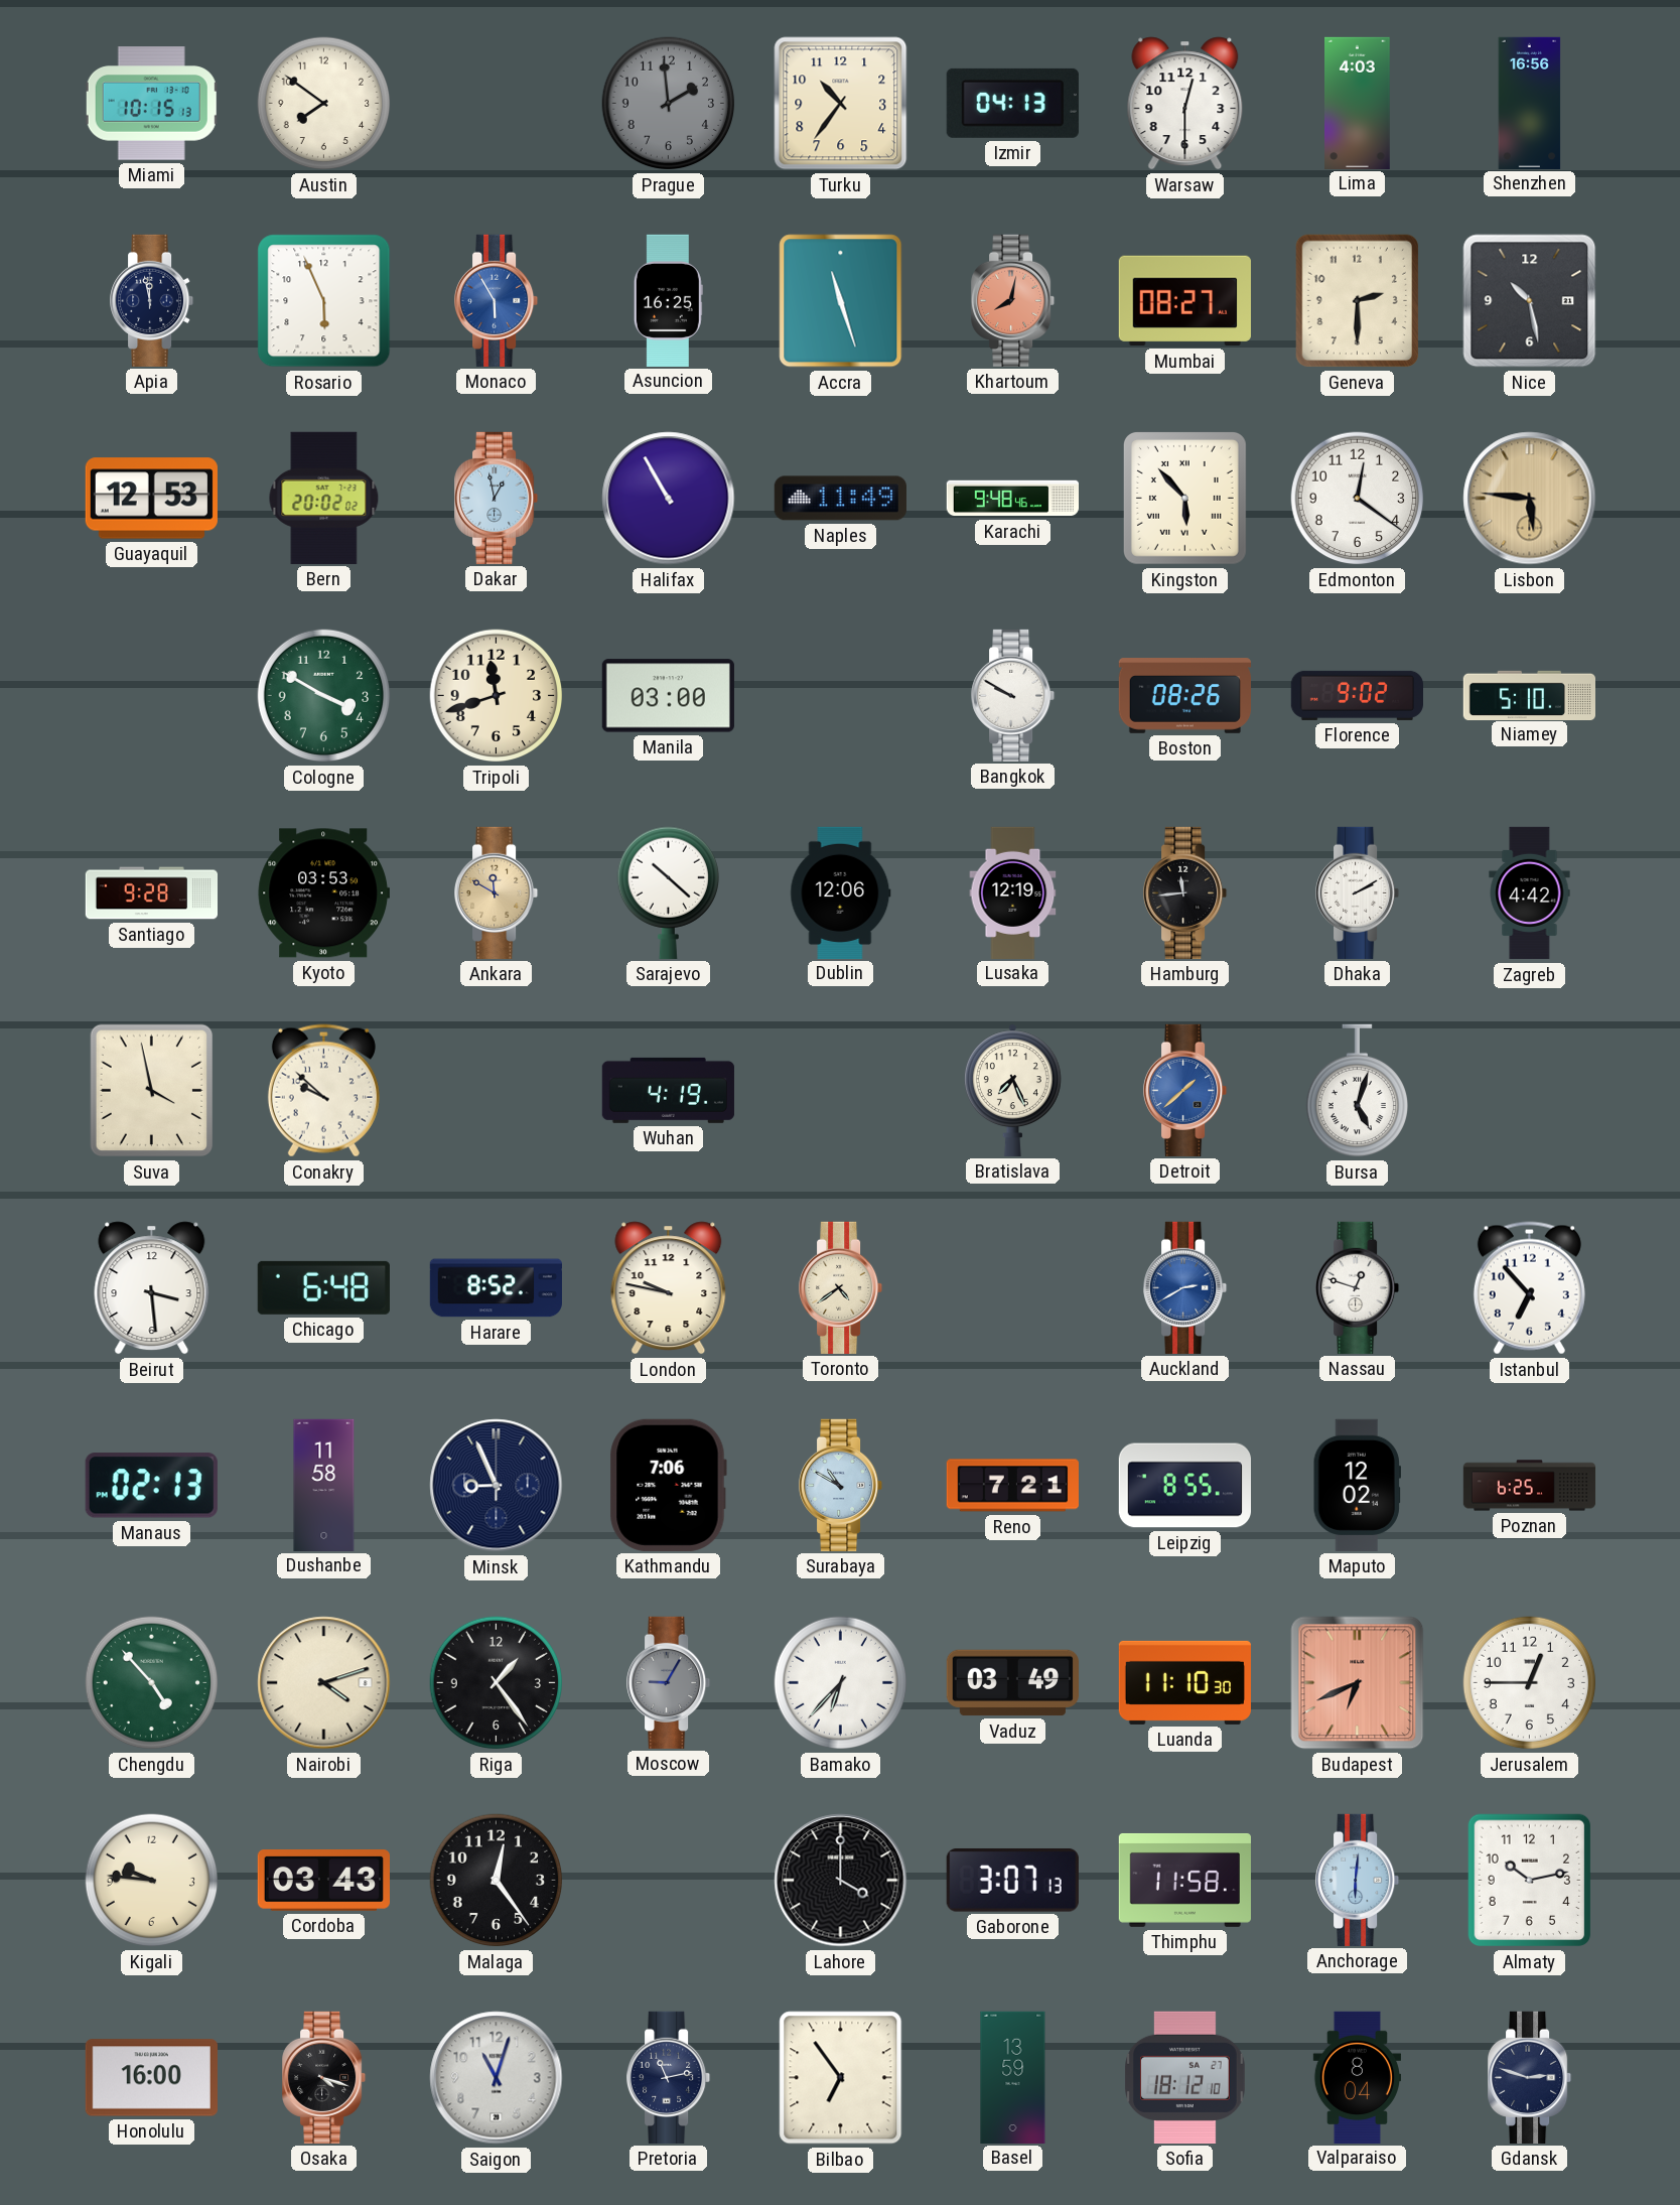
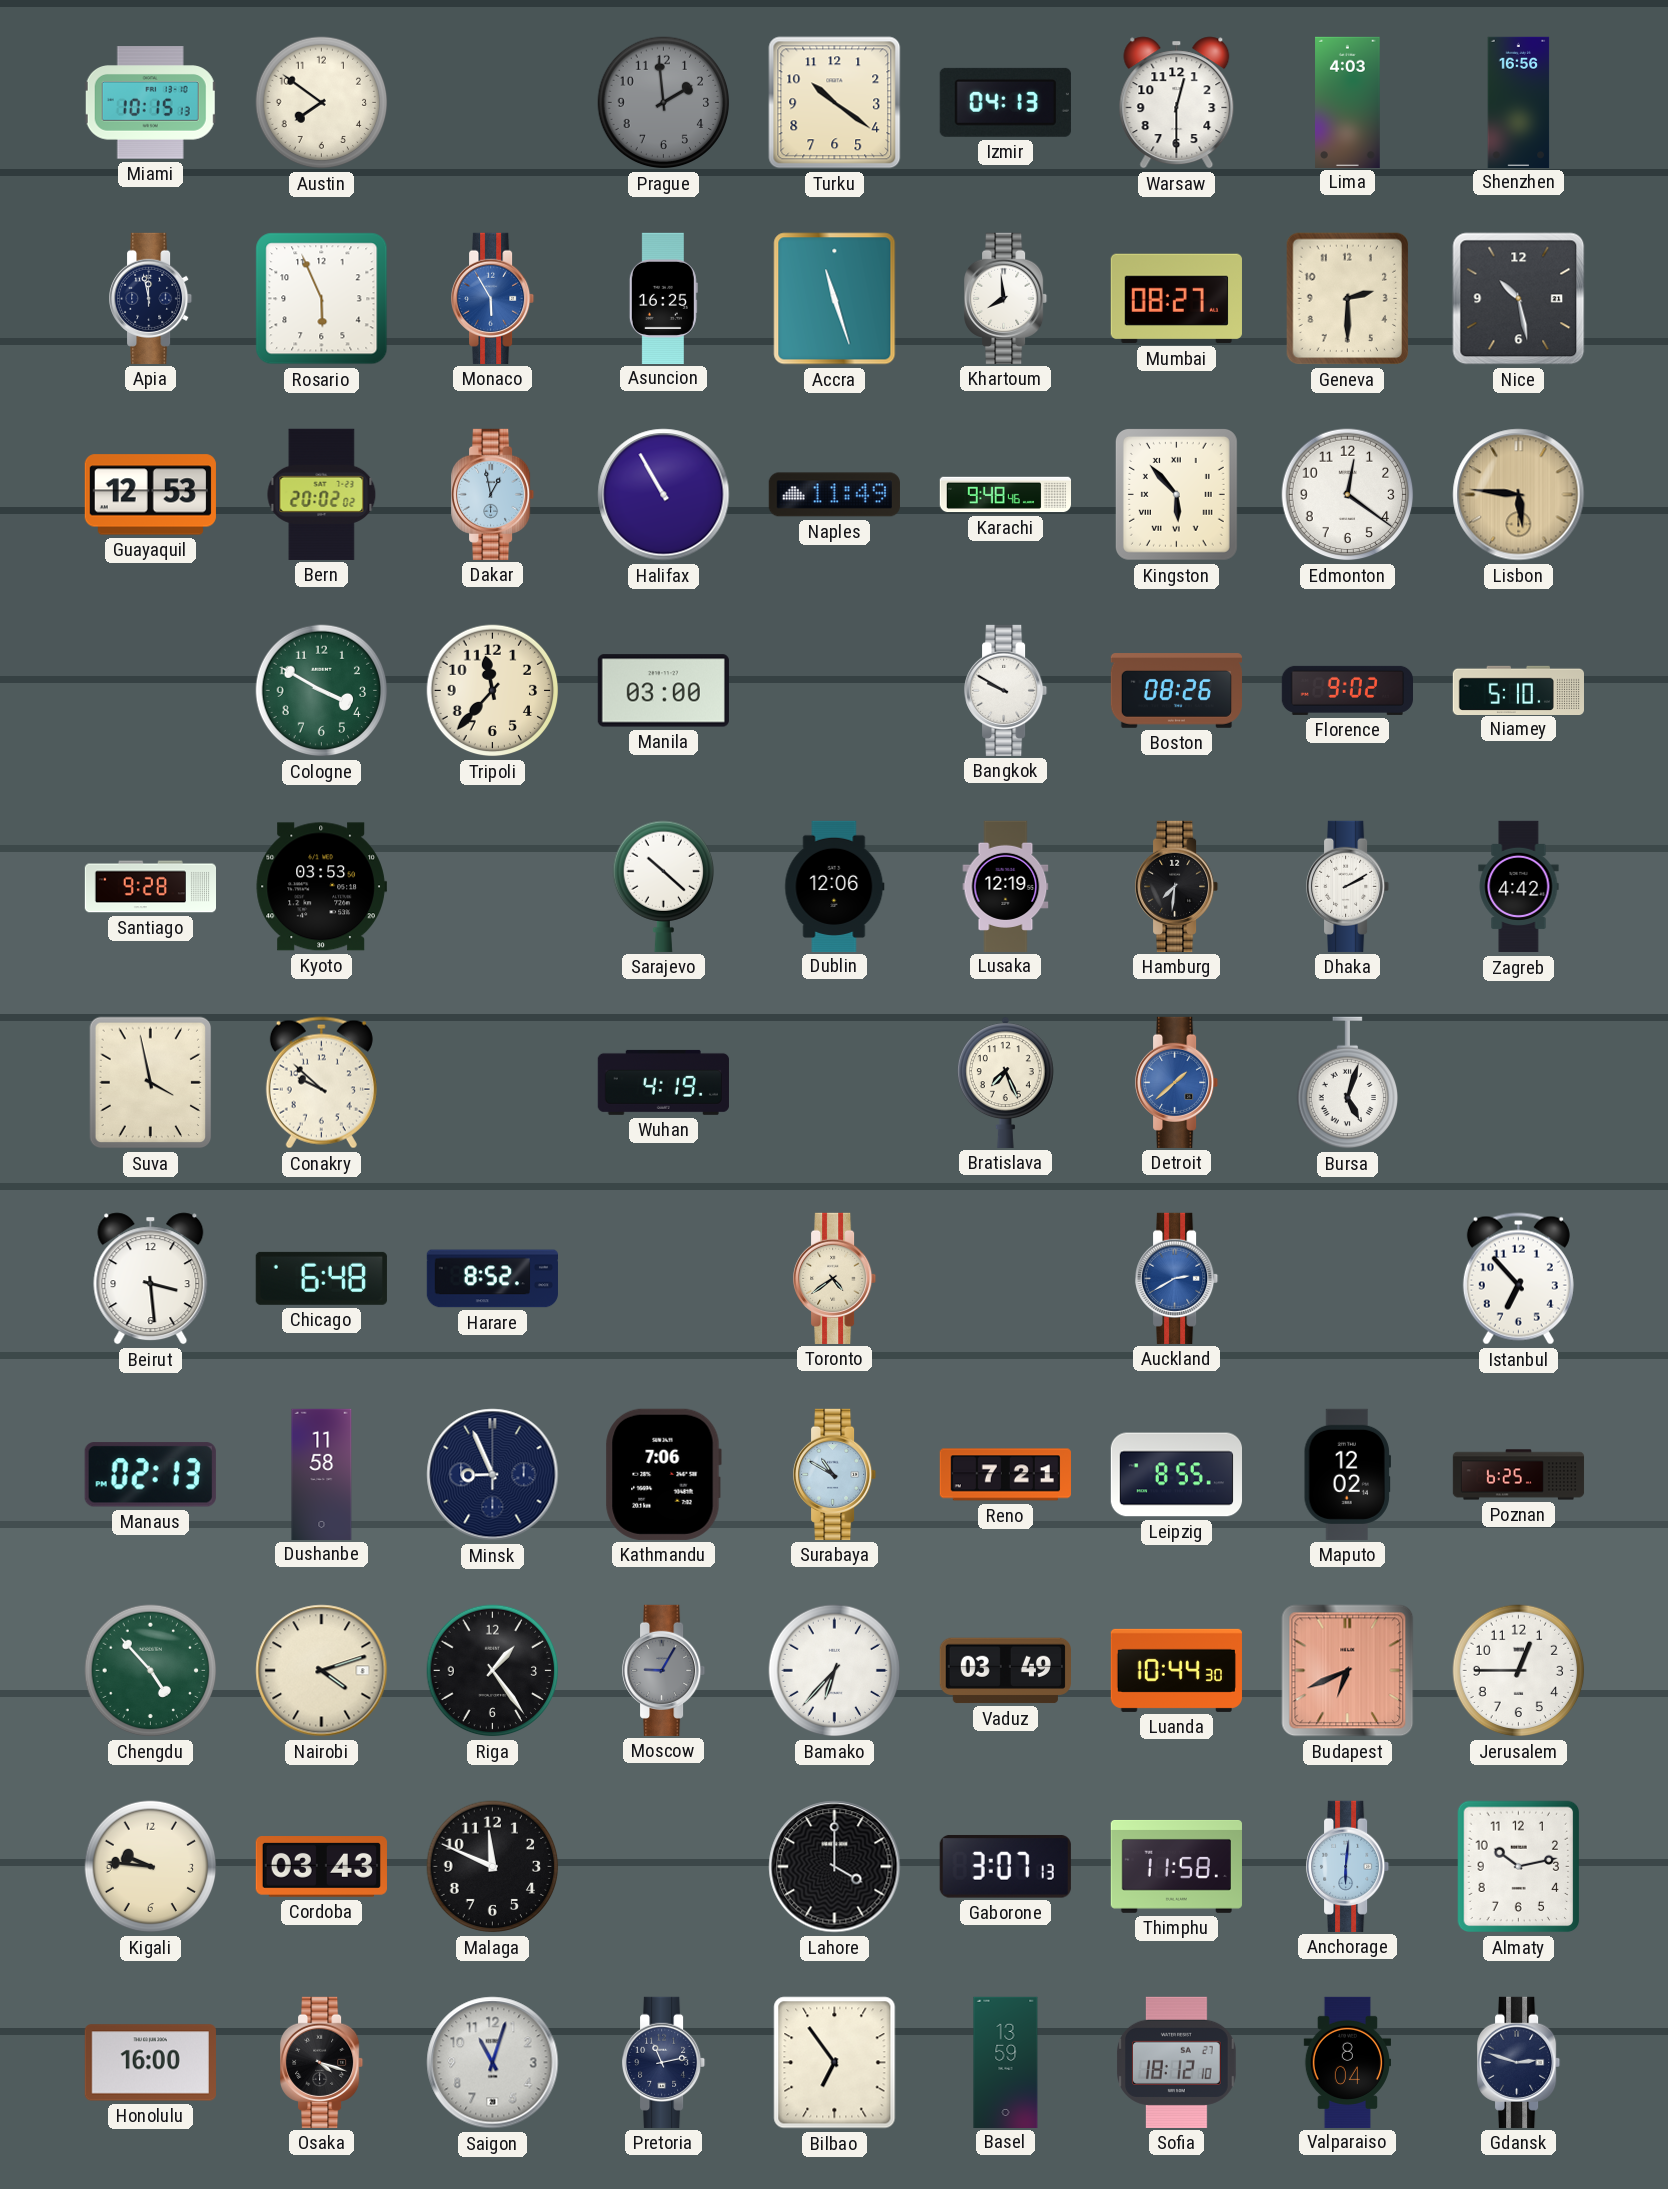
Turku: 10:36 -> 10:21
Khartoum: 8:02 -> 7:59
Khartoum dial: salmon -> white
Tripoli: 11:42 -> 11:37
Ankara: 11:50 -> none
Hamburg: 11:44 -> 7:31
London: 9:47 -> none
Nassau: 12:48 -> none
Luanda: 11:10 -> 10:44
Malaga: 12:24 -> 11:49
